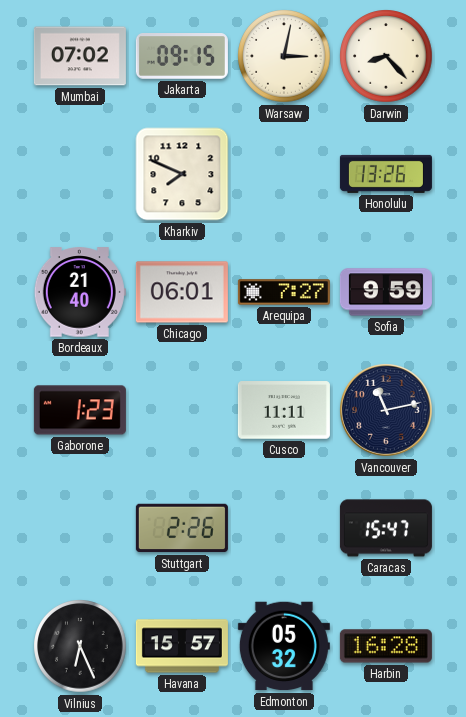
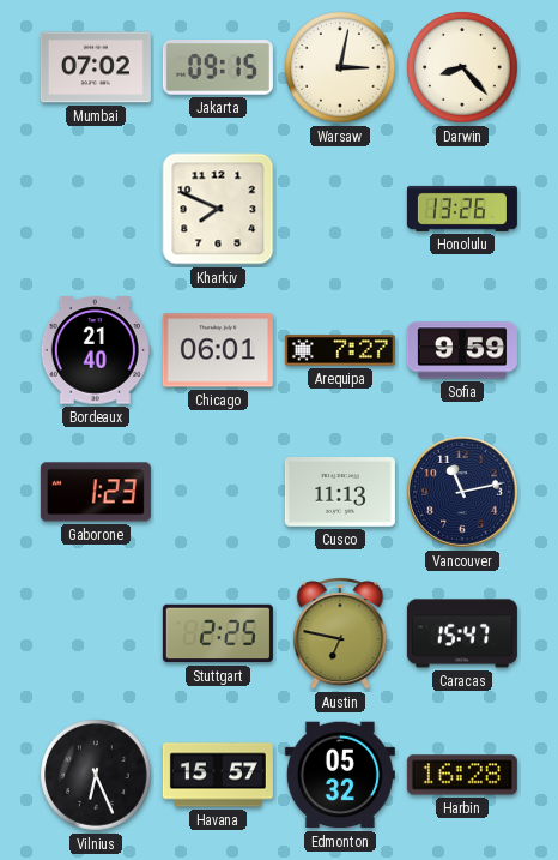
Cusco: 11:11 -> 11:13
Stuttgart: 2:26 -> 2:25
Austin: none -> 6:47
